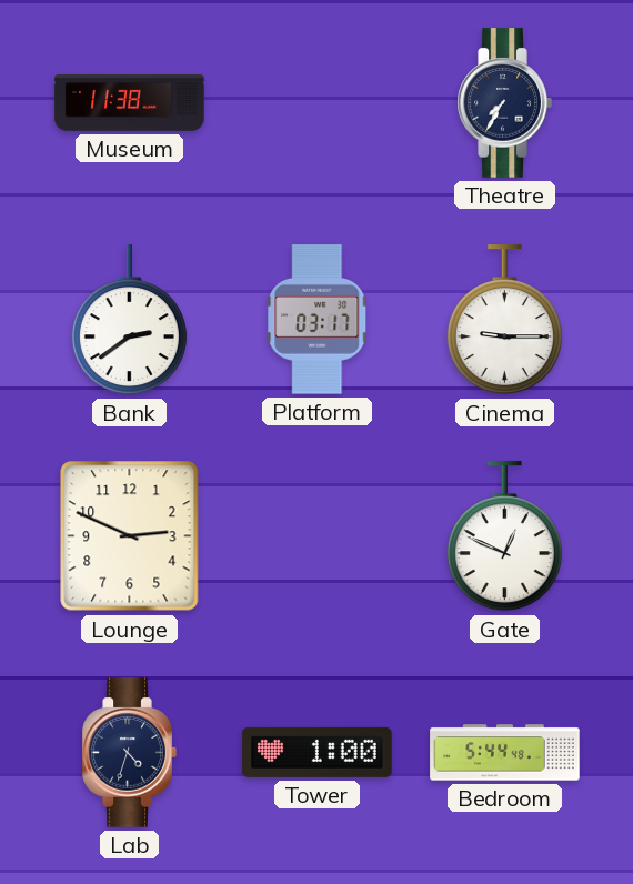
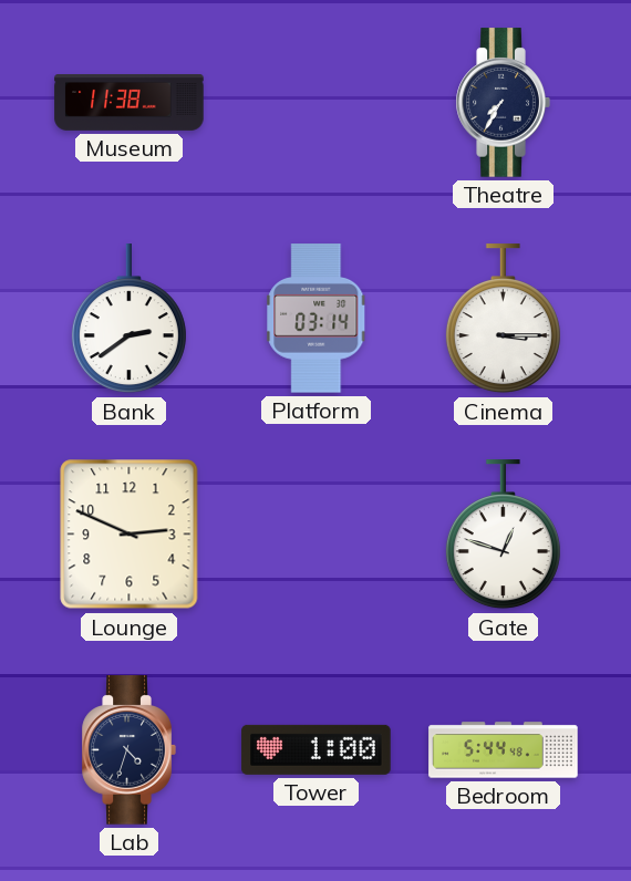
Platform: 03:17 -> 03:14
Cinema: 9:15 -> 3:15
Gate: 12:49 -> 12:48
